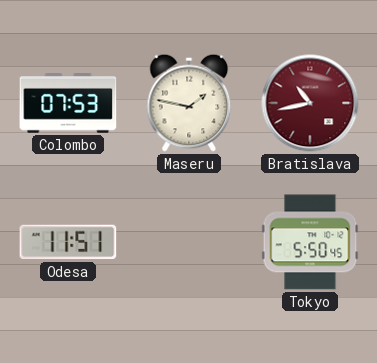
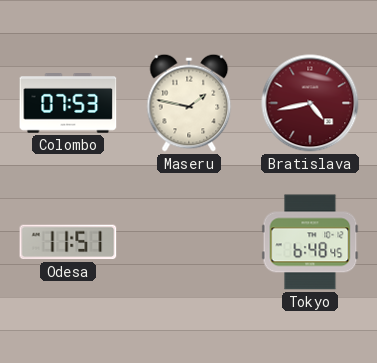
Bratislava: 10:43 -> 4:43
Tokyo: 5:50 -> 6:48
